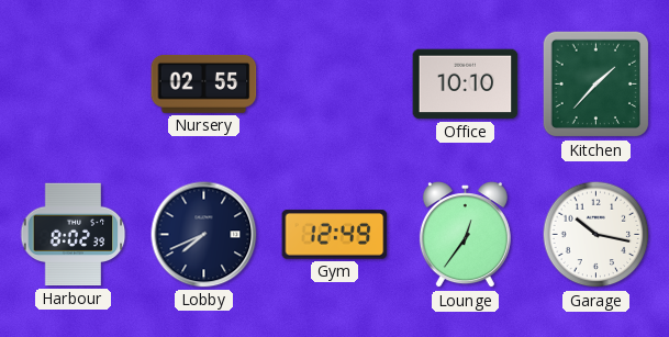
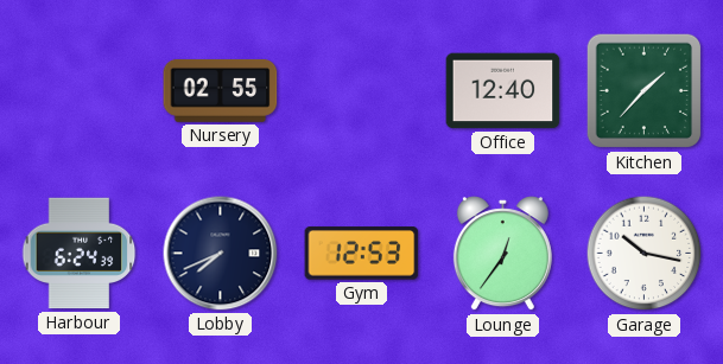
Office: 10:10 -> 12:40
Harbour: 8:02 -> 6:24
Gym: 12:49 -> 12:53
